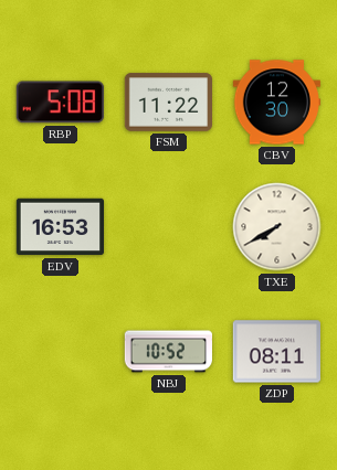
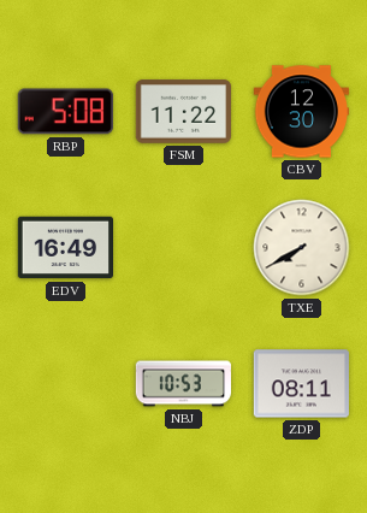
EDV: 16:53 -> 16:49
NBJ: 10:52 -> 10:53
